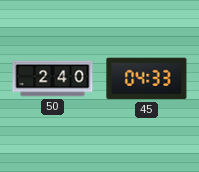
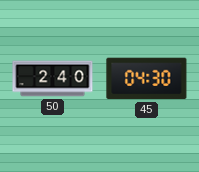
45: 04:33 -> 04:30
